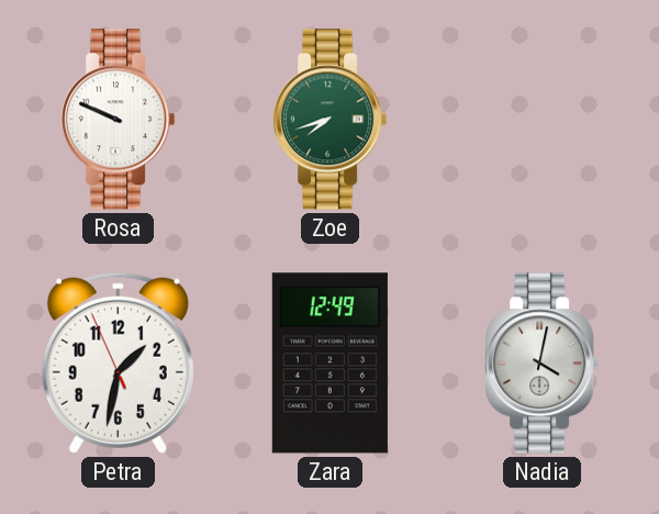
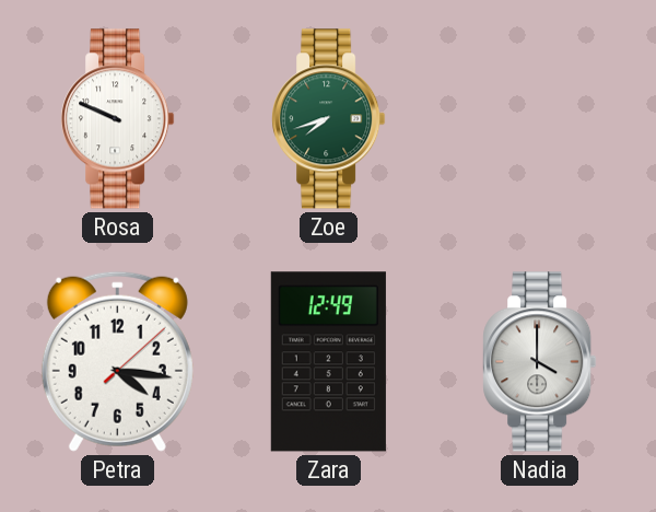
Petra: 1:31 -> 4:16
Nadia: 4:02 -> 4:00
